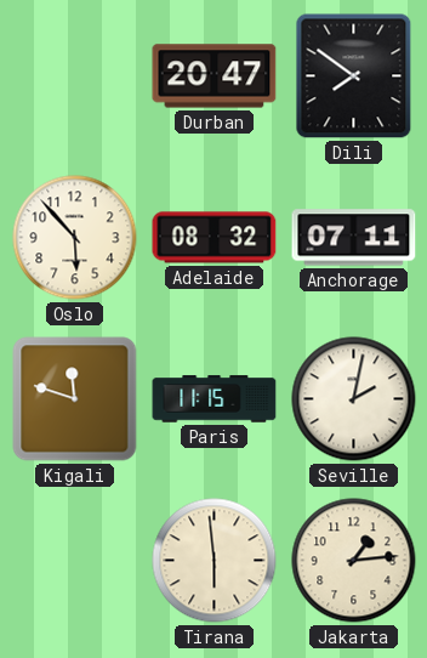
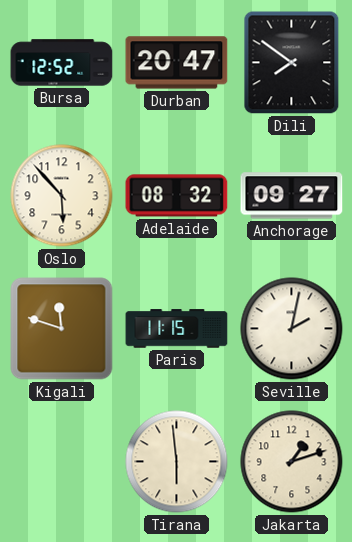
Bursa: none -> 12:52
Anchorage: 07:11 -> 09:27
Jakarta: 1:14 -> 1:12
